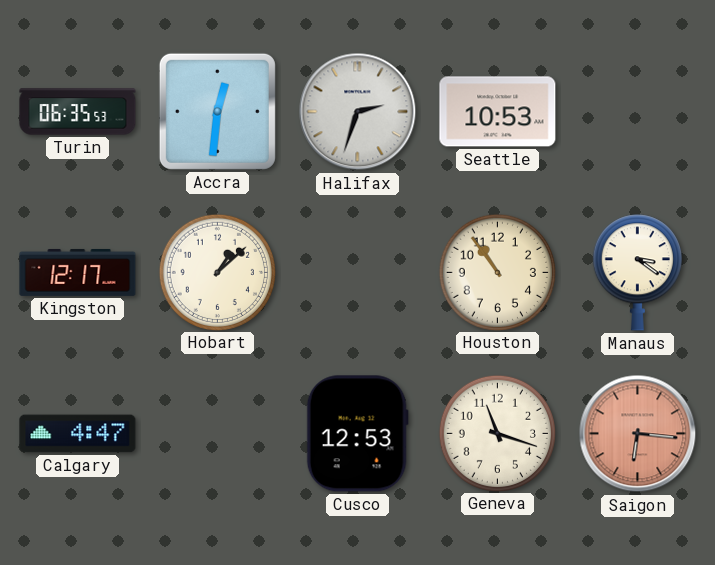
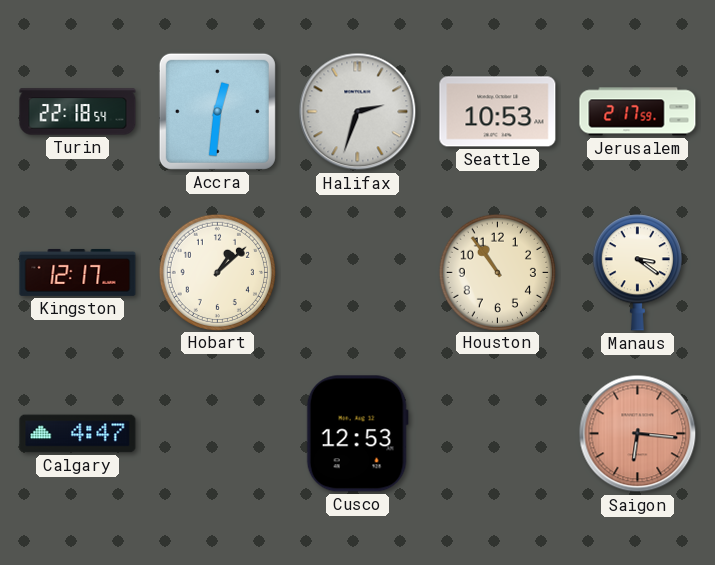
Turin: 06:35 -> 22:18
Jerusalem: none -> 2:17
Geneva: 11:18 -> none
